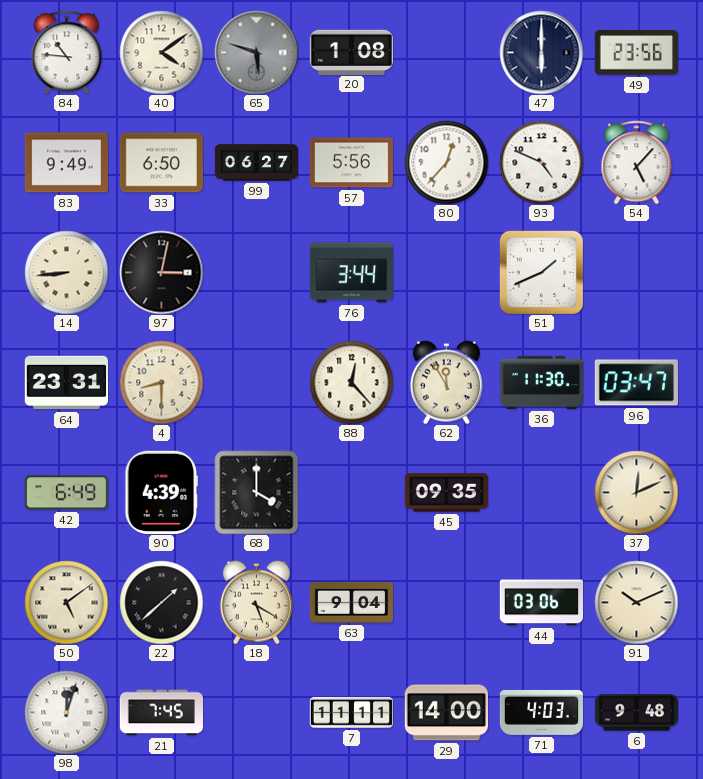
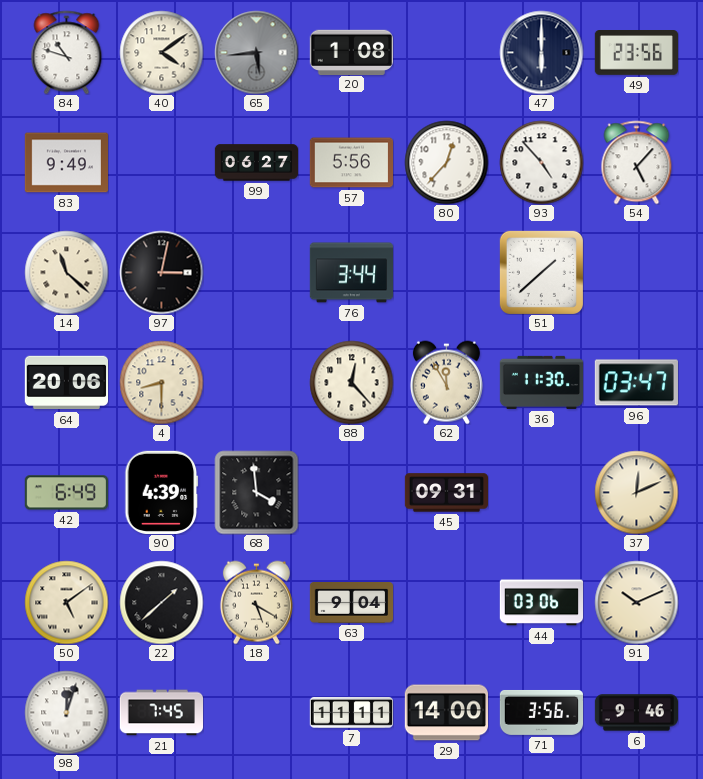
84: 10:46 -> 10:48
65: 5:48 -> 5:44
33: 6:50 -> none
93: 4:49 -> 4:53
14: 8:44 -> 11:22
51: 1:41 -> 1:38
64: 23:31 -> 20:06
68: 4:00 -> 3:59
45: 09:35 -> 09:31
71: 4:03 -> 3:56
6: 9:48 -> 9:46
